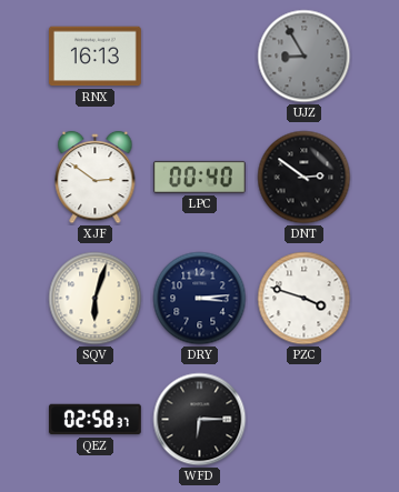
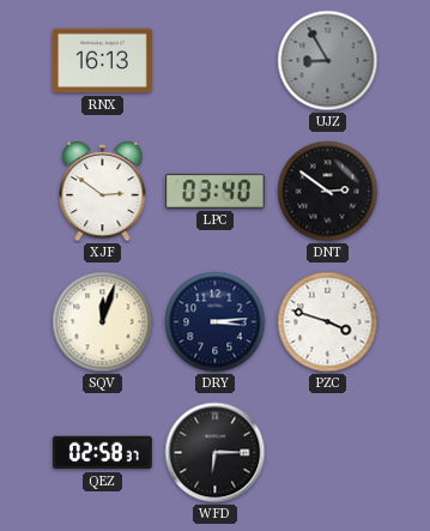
LPC: 00:40 -> 03:40
SQV: 6:03 -> 12:03
